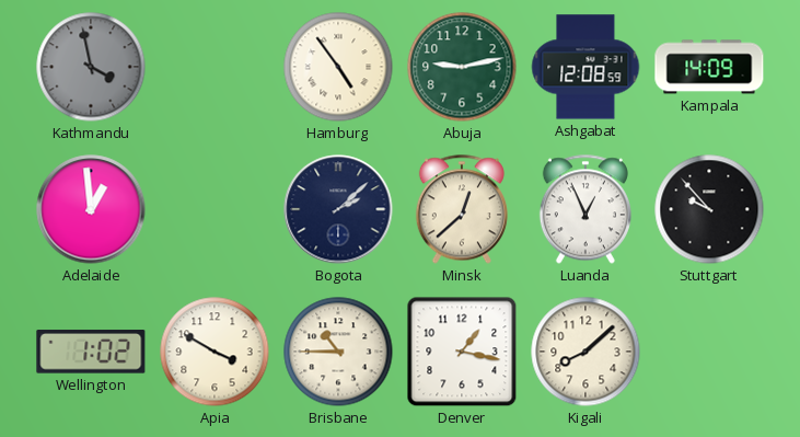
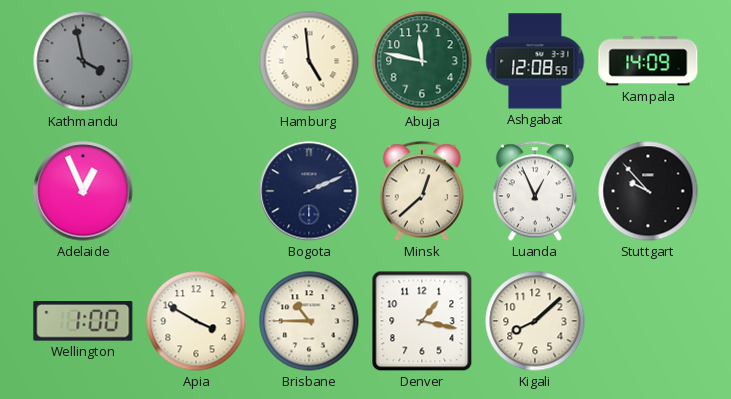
Hamburg: 4:54 -> 4:59
Abuja: 9:13 -> 11:47
Adelaide: 12:59 -> 12:56
Bogota: 2:08 -> 2:11
Wellington: 1:02 -> 1:00
